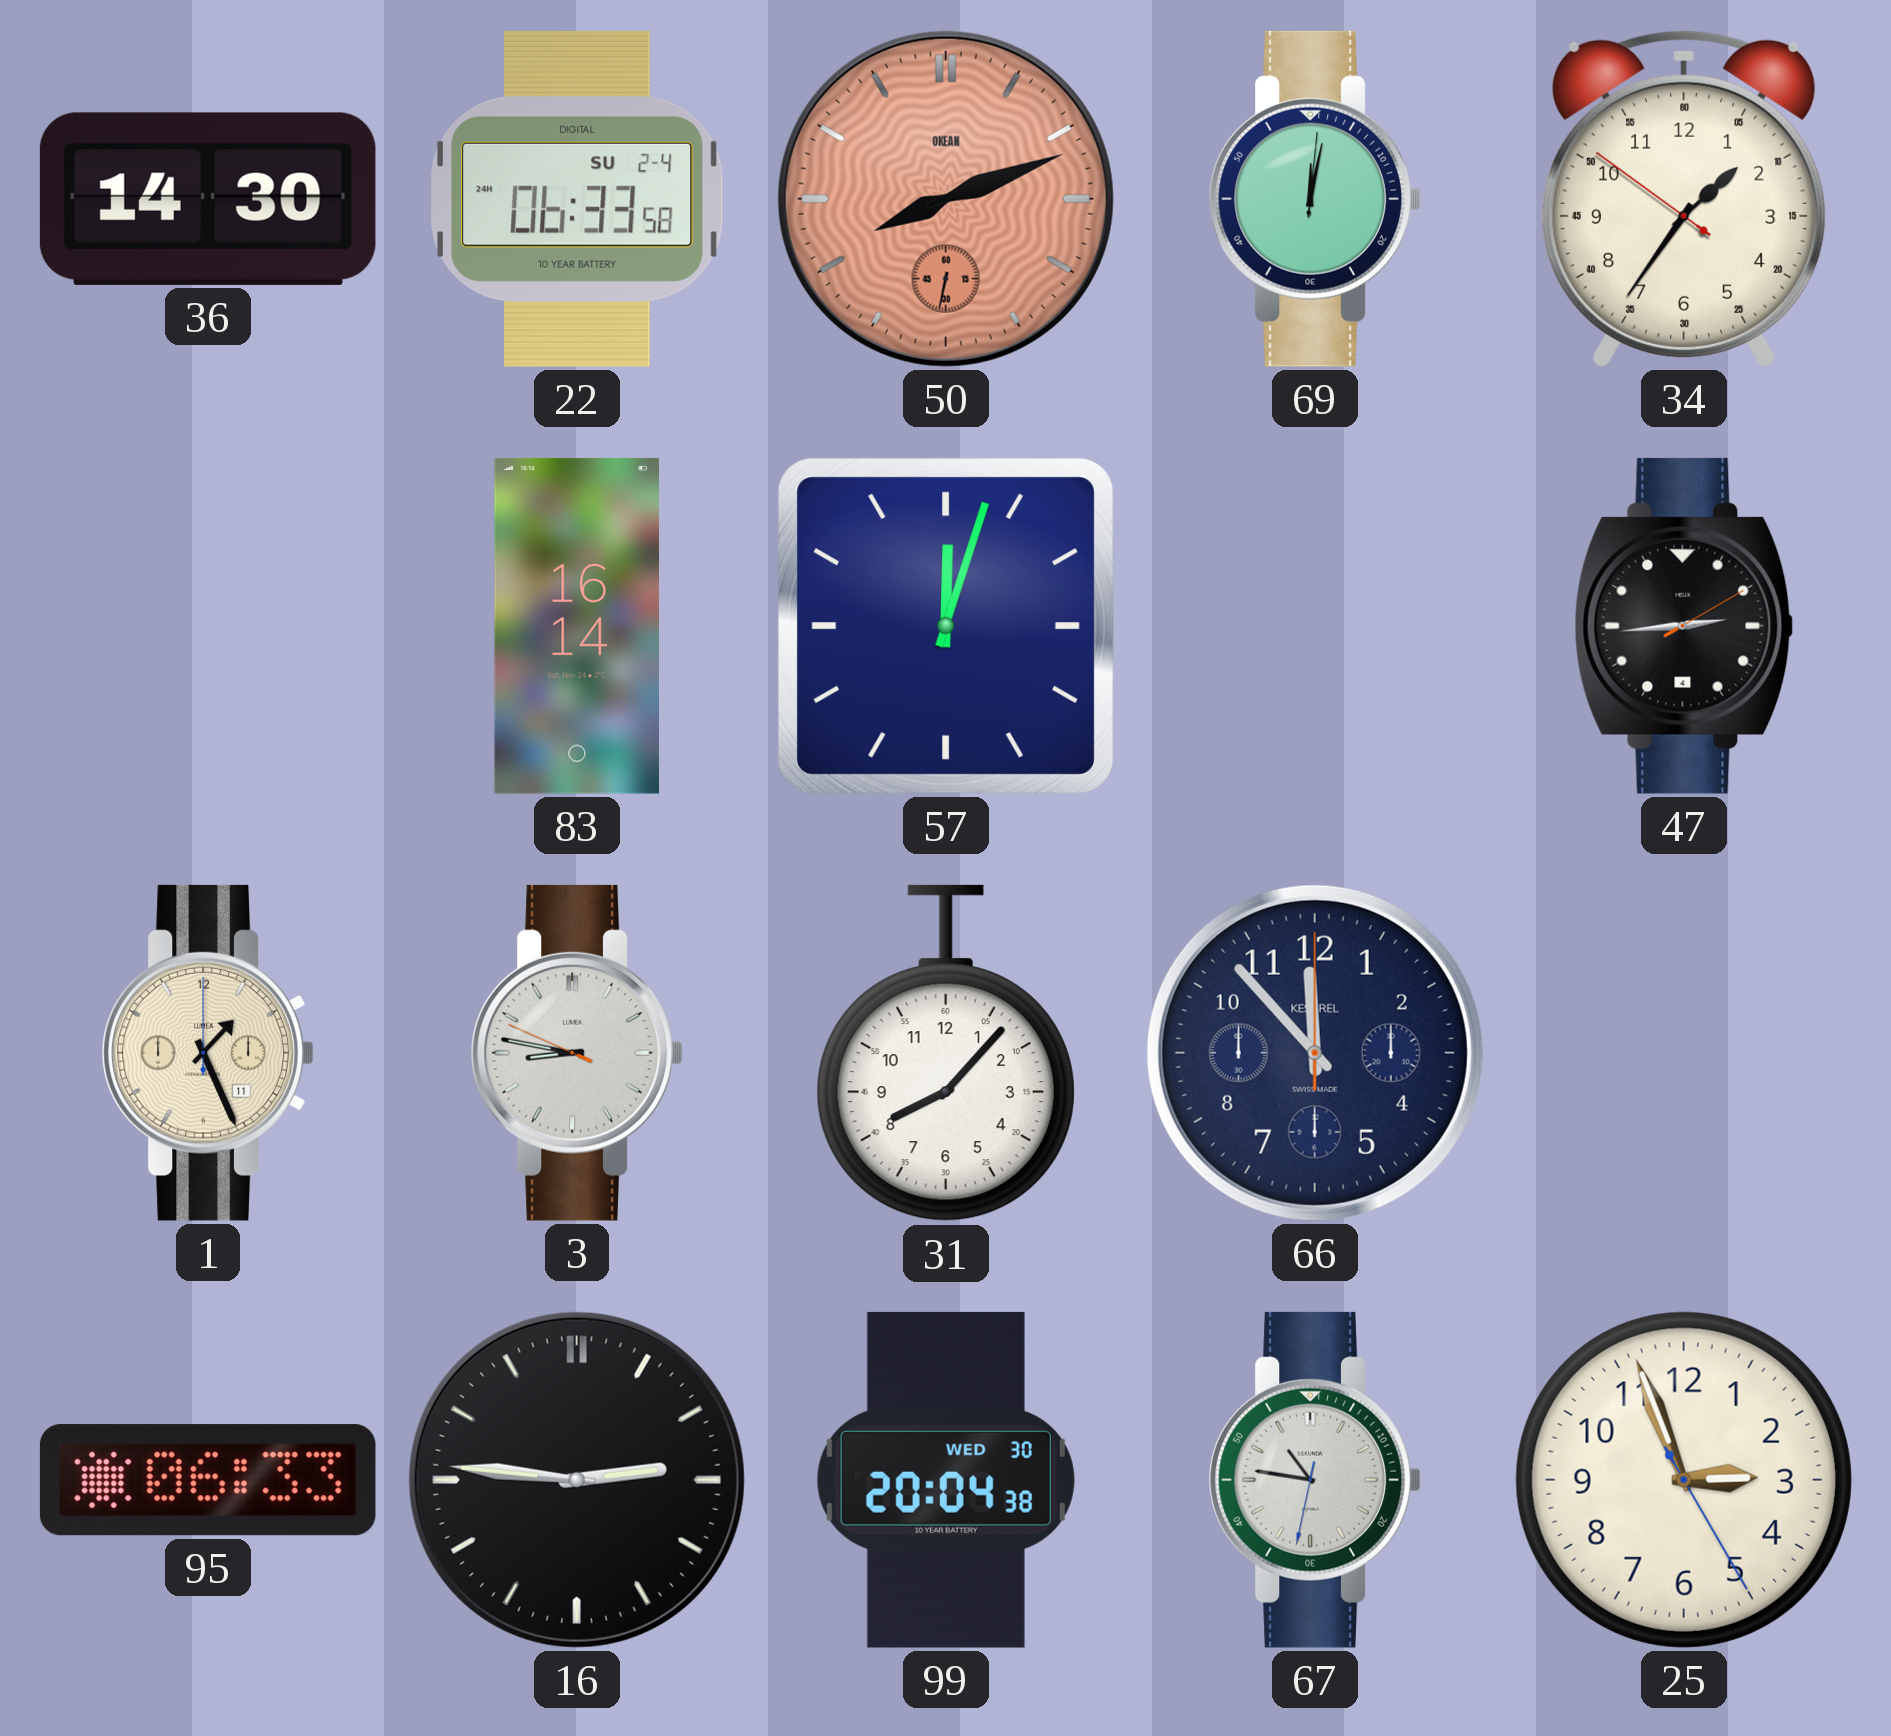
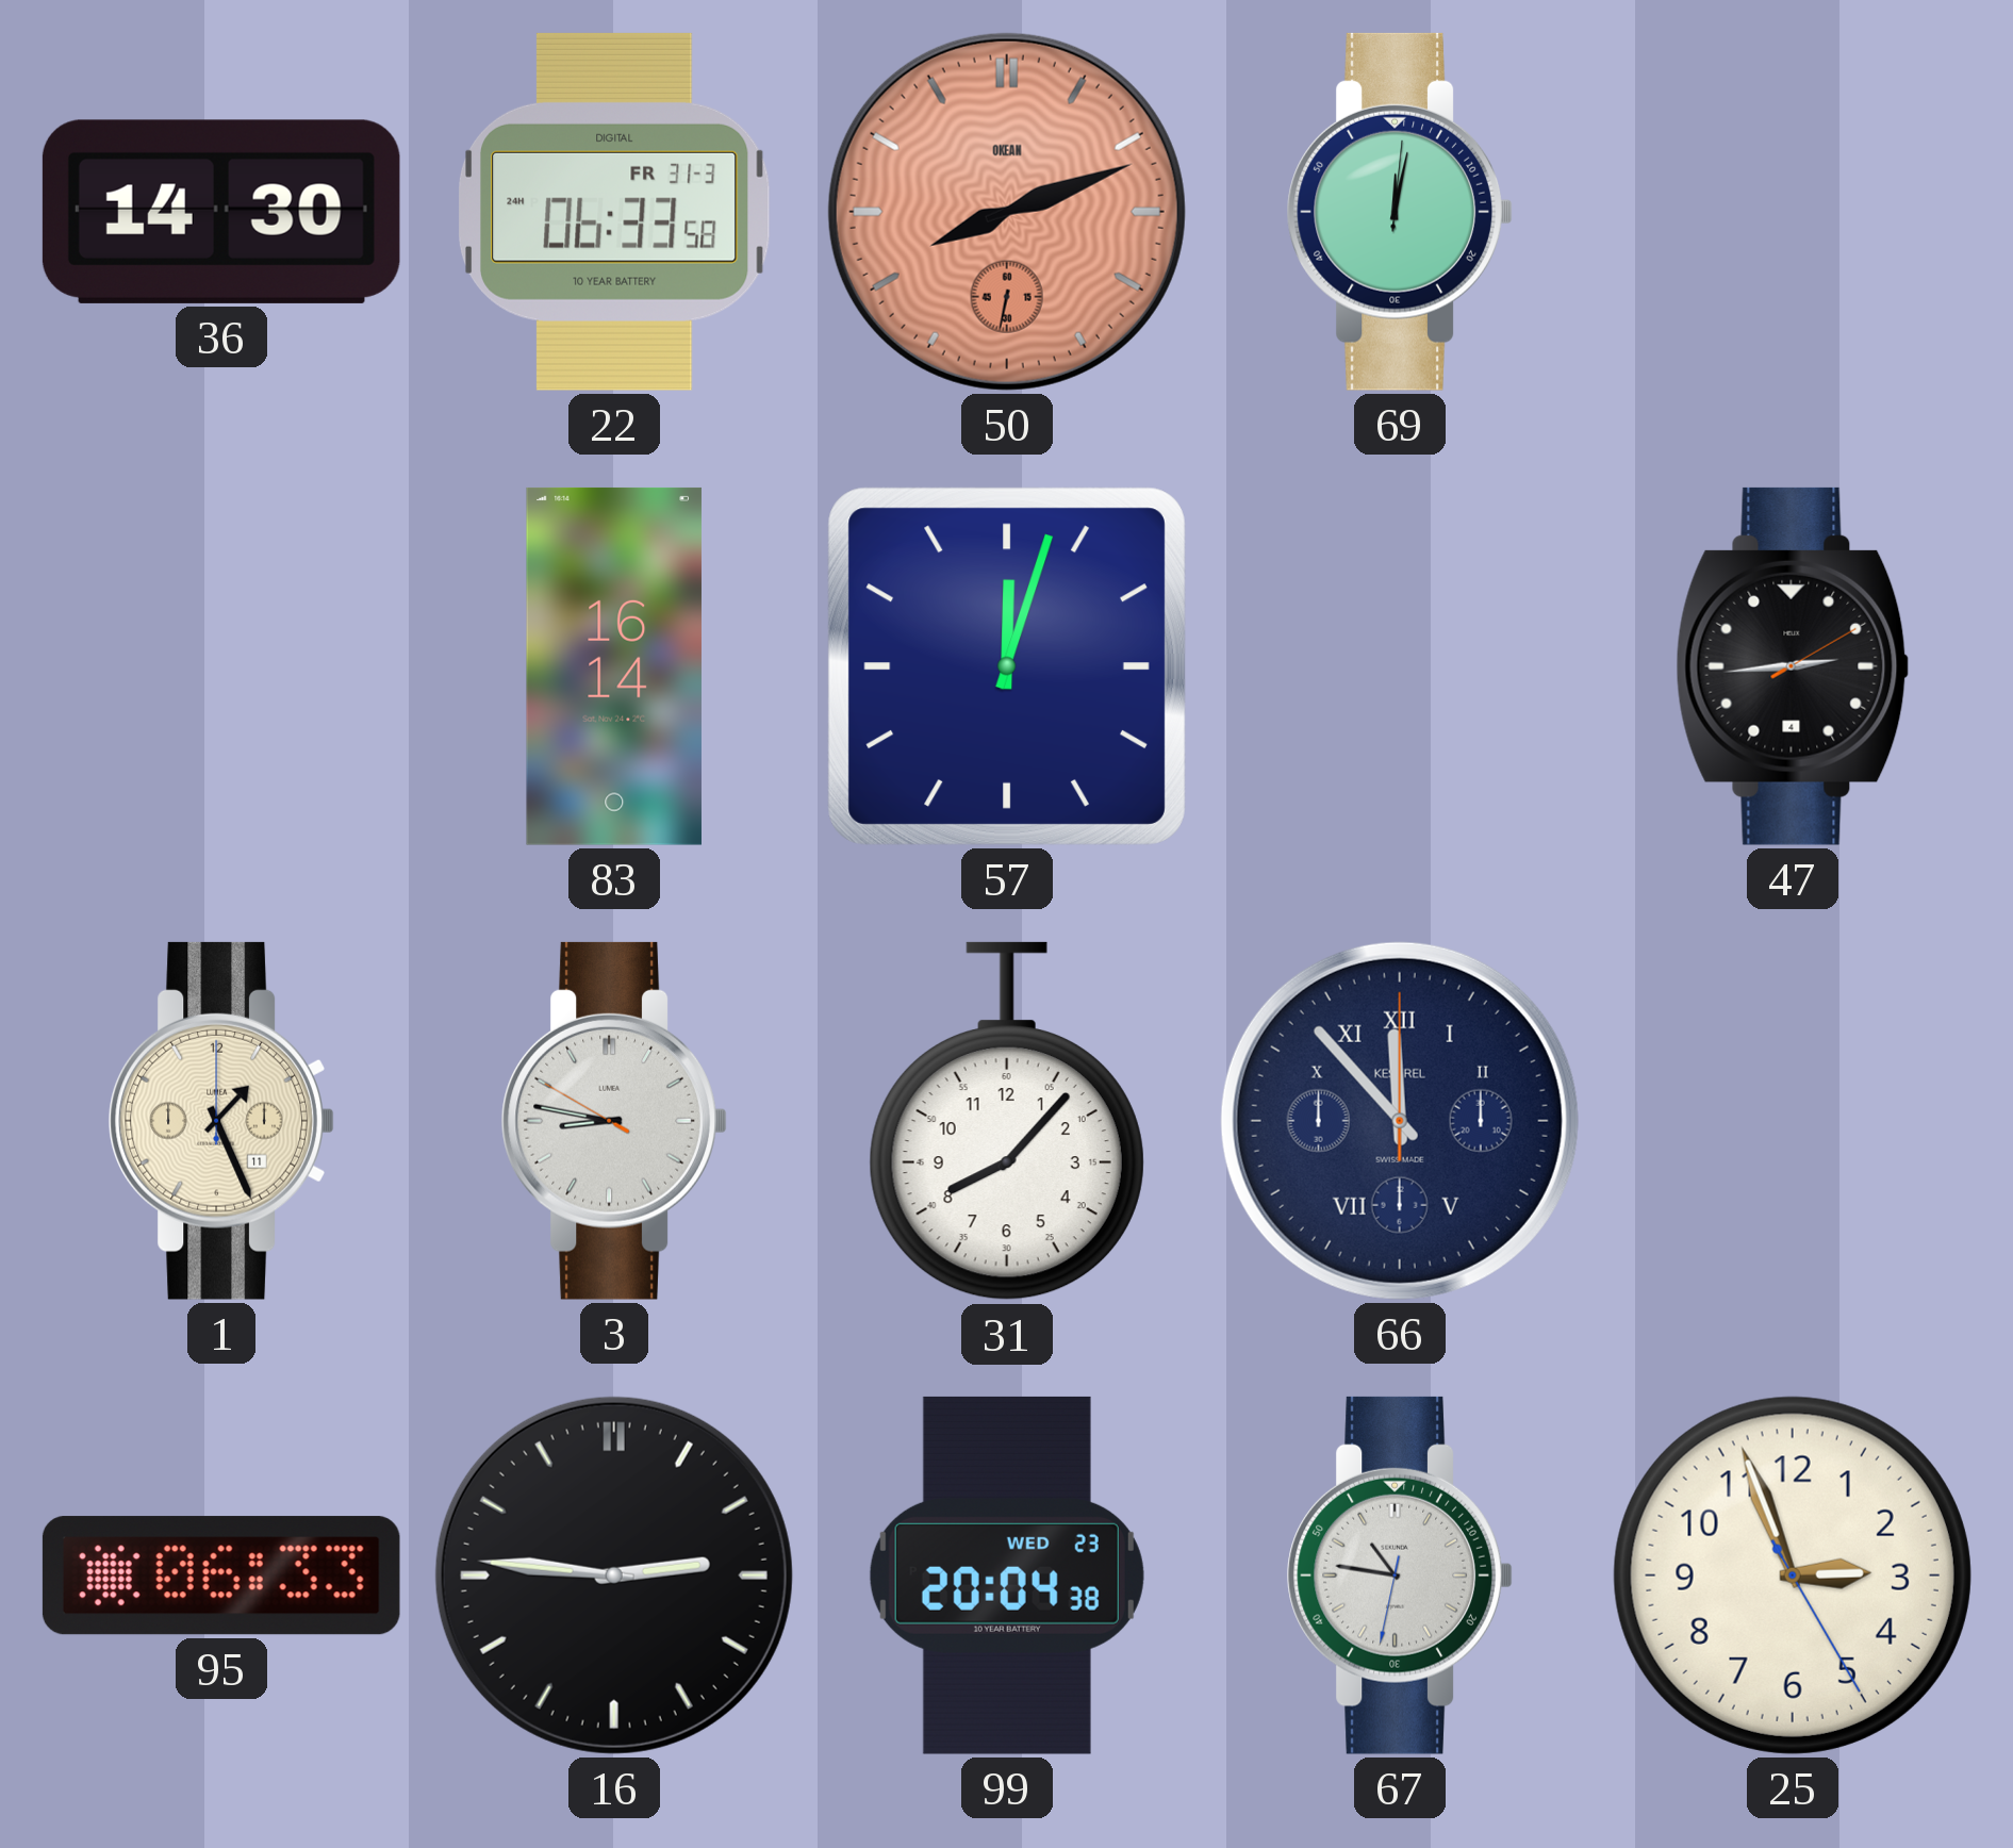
22 date: SU 2-4 -> FR 31-3
34: 1:35 -> none
3: 8:46:49 -> 8:46:50
66 numerals: Arabic -> Roman
99 date: WED 30 -> WED 23
